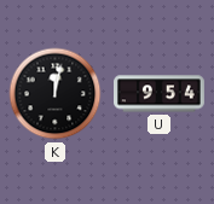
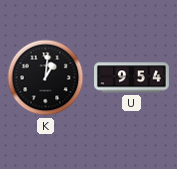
K: 12:02 -> 1:01
